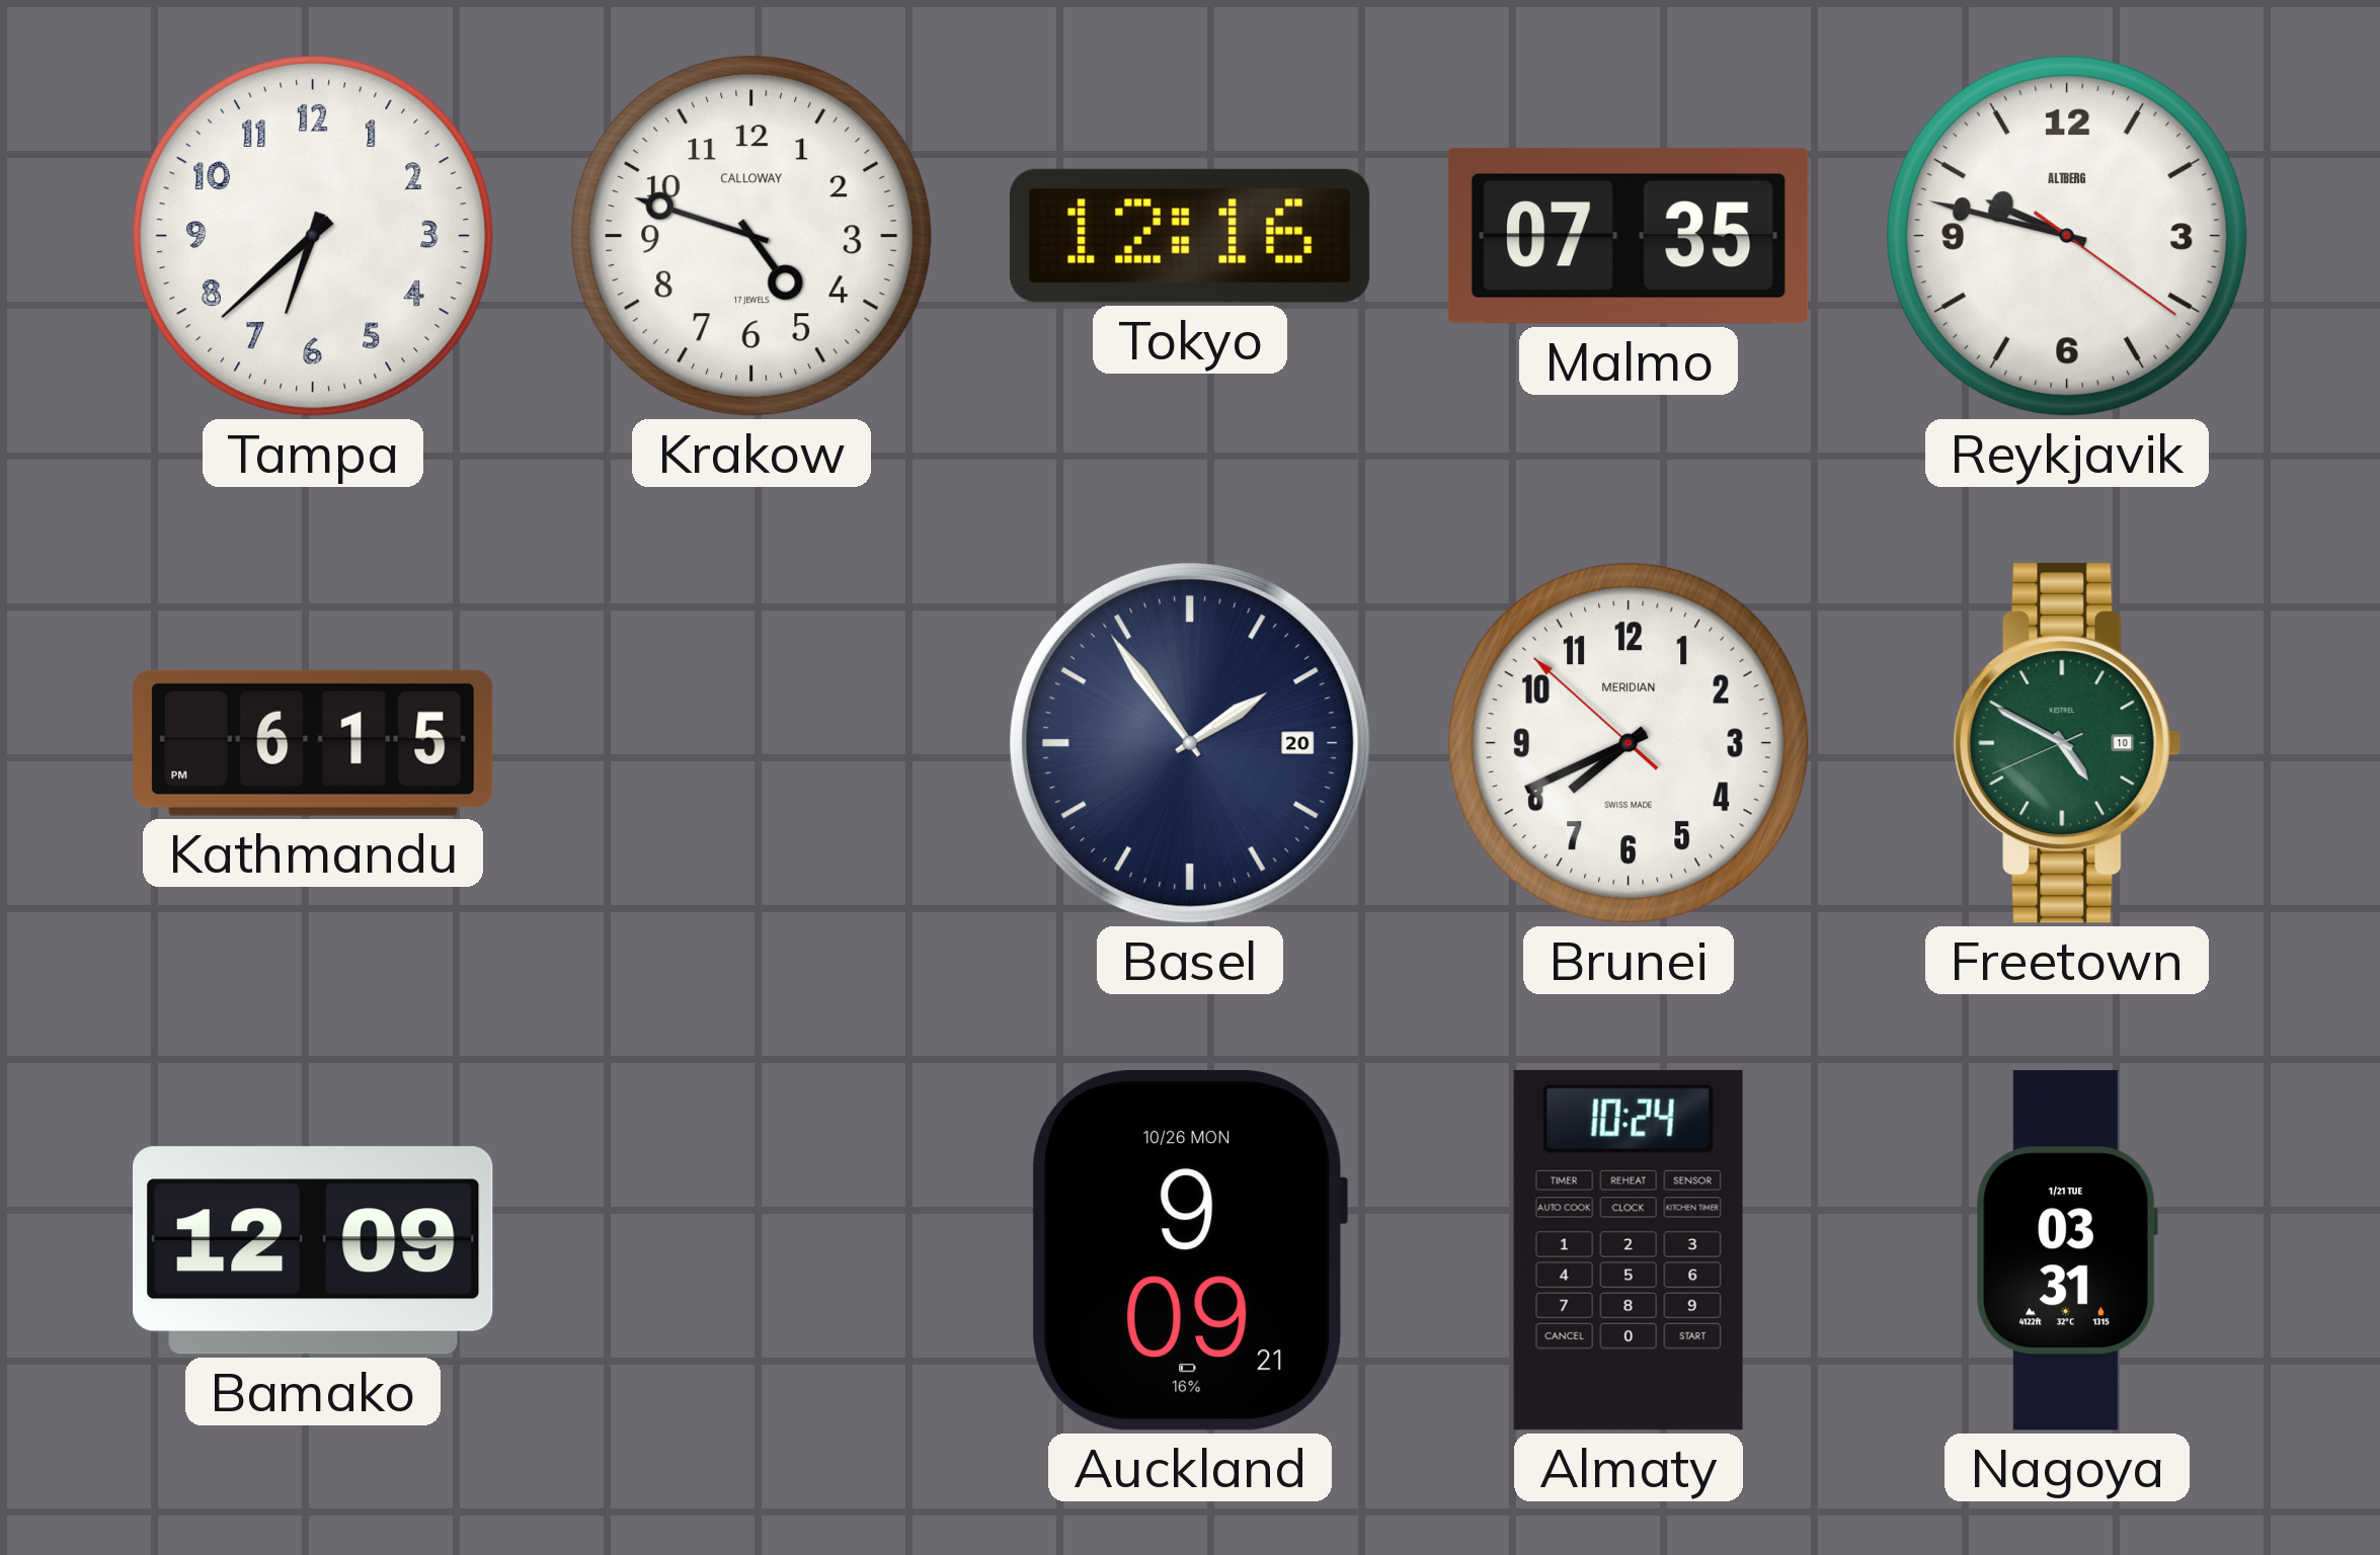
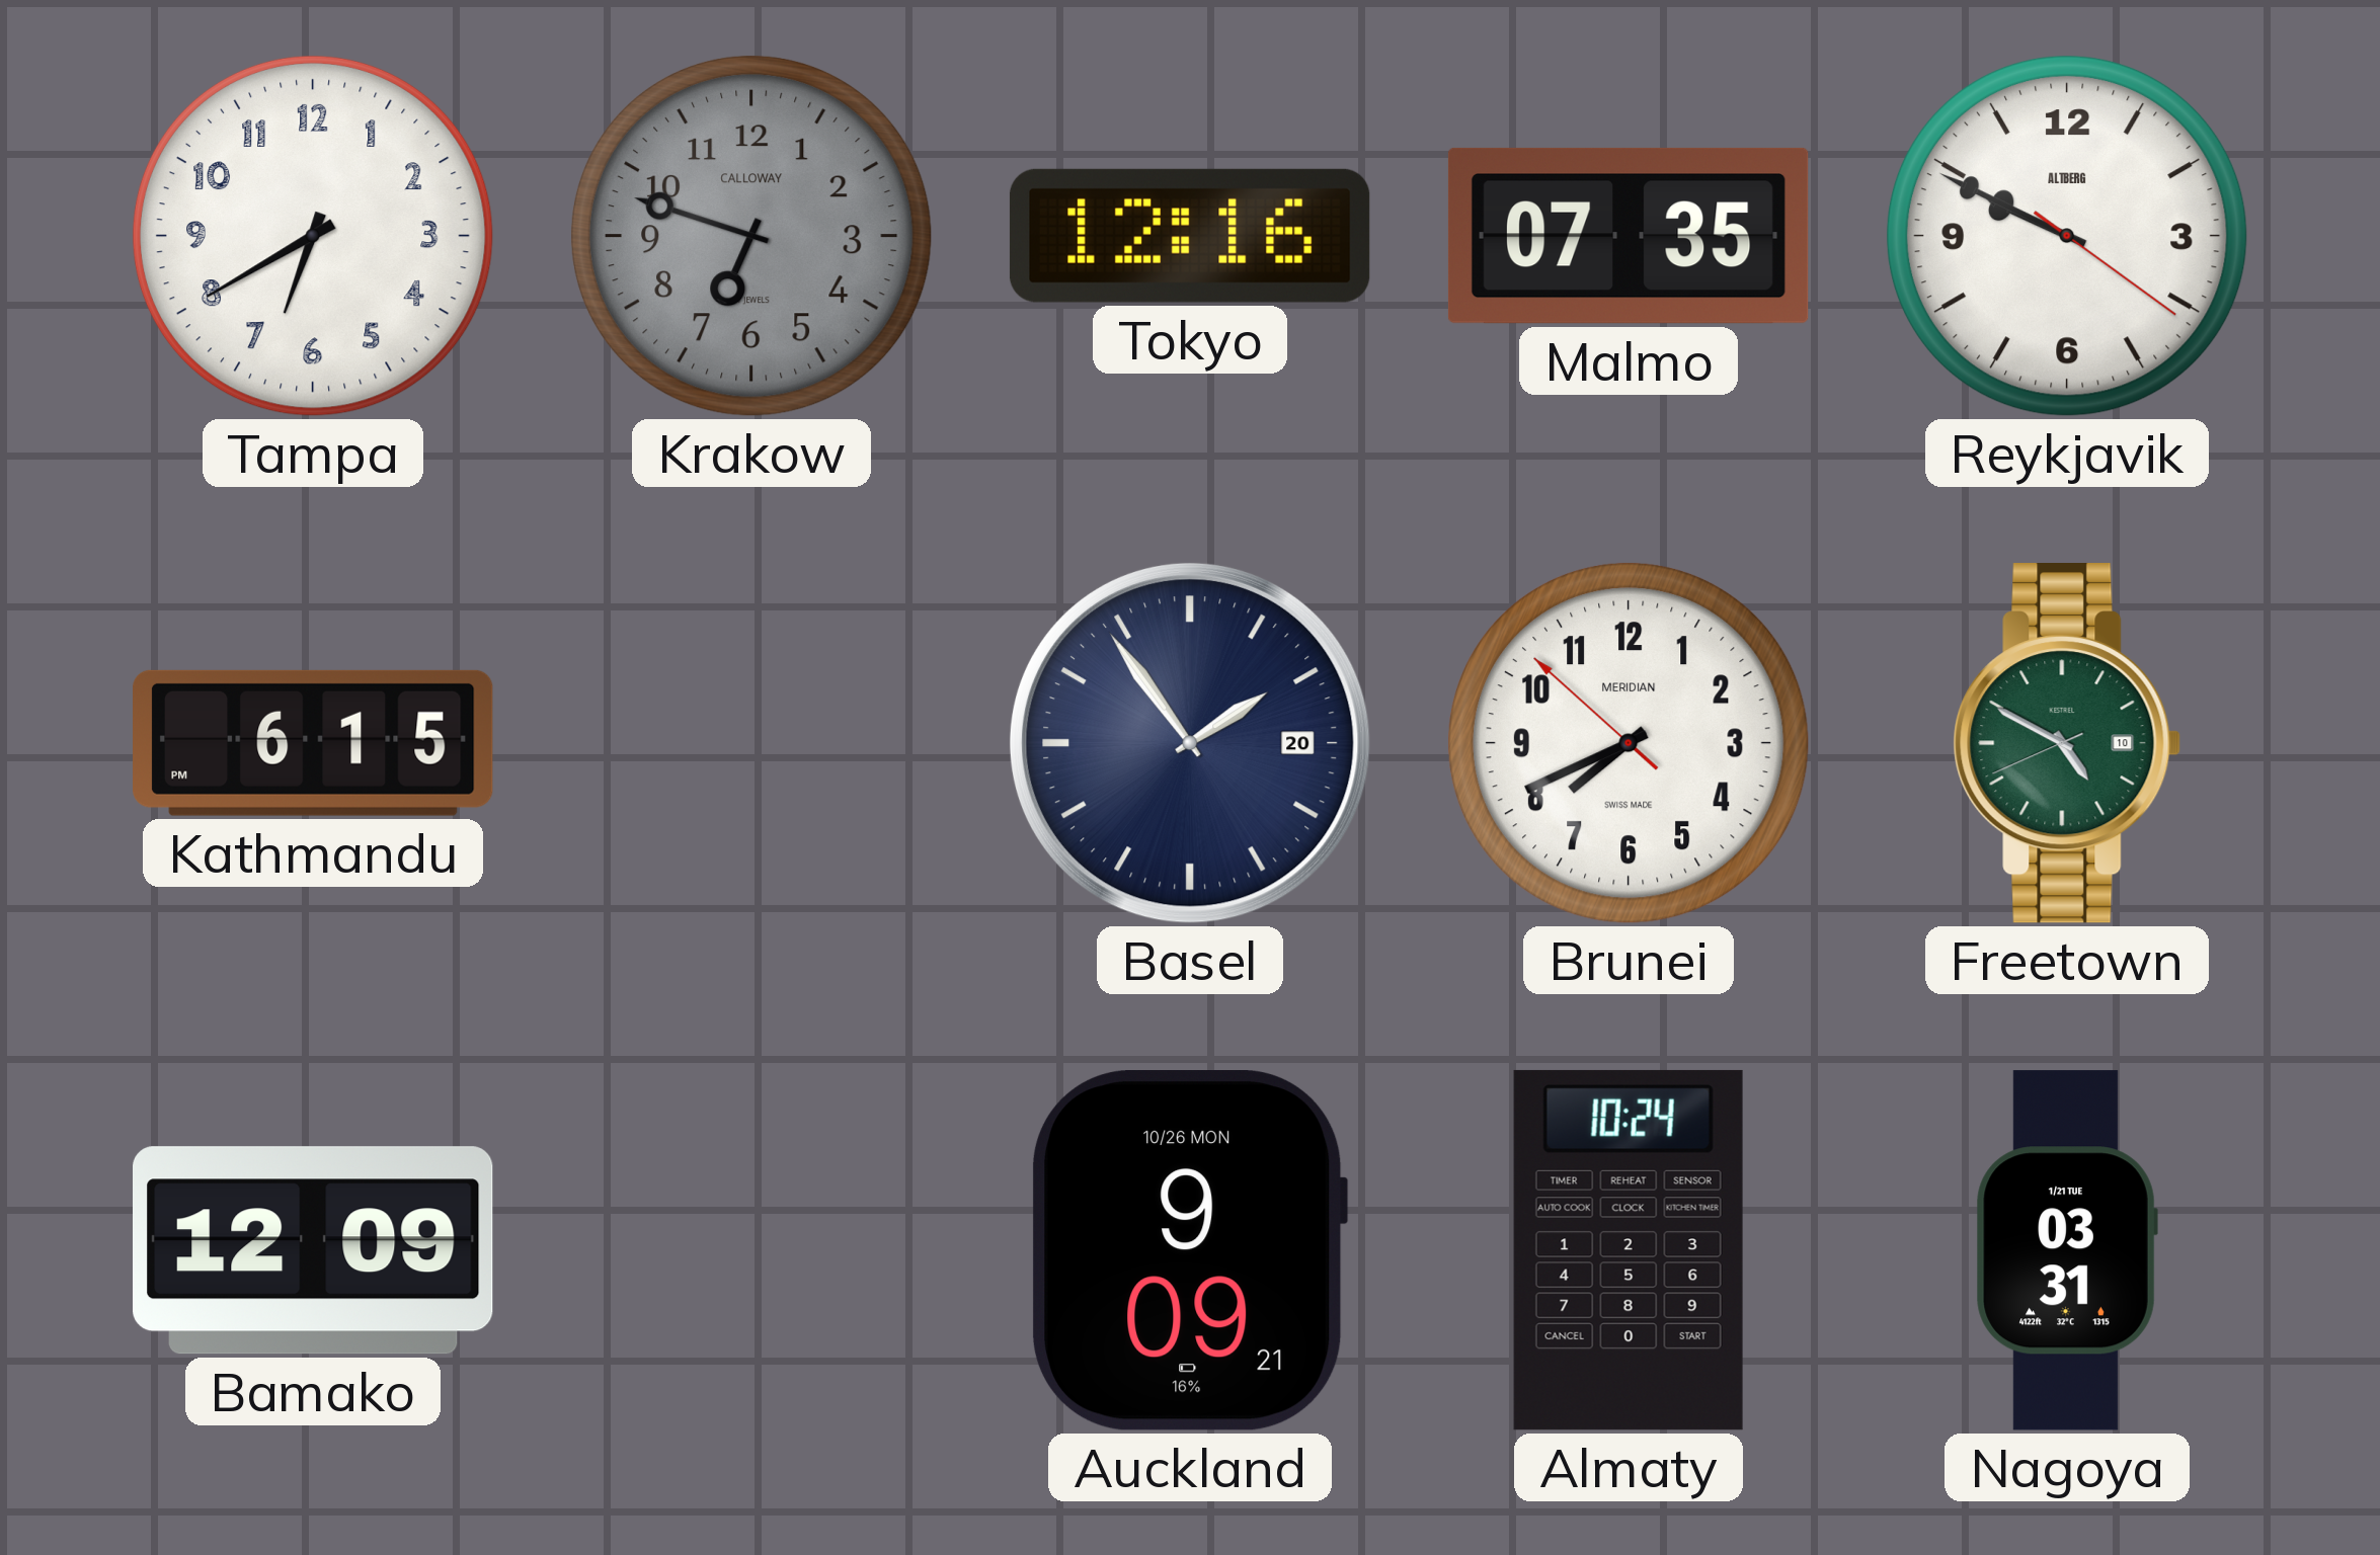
Tampa: 6:38 -> 6:40
Krakow: 4:48 -> 6:48
Krakow dial: white -> grey
Reykjavik: 9:47 -> 9:49
